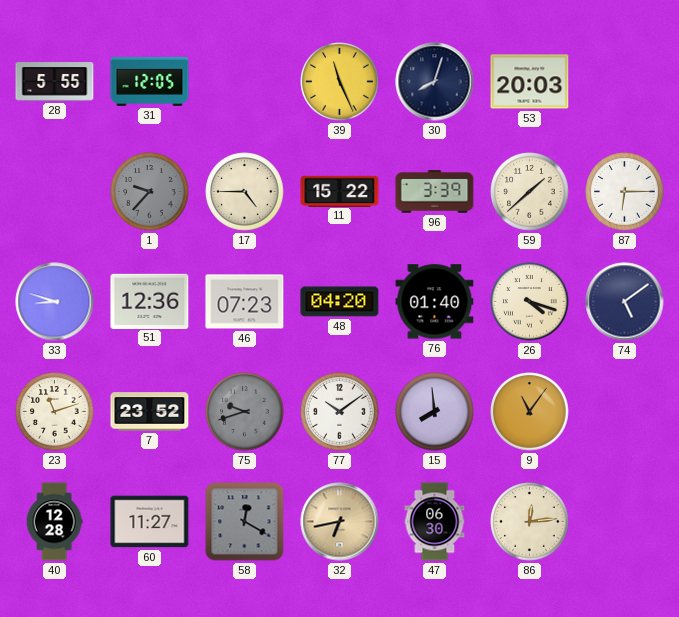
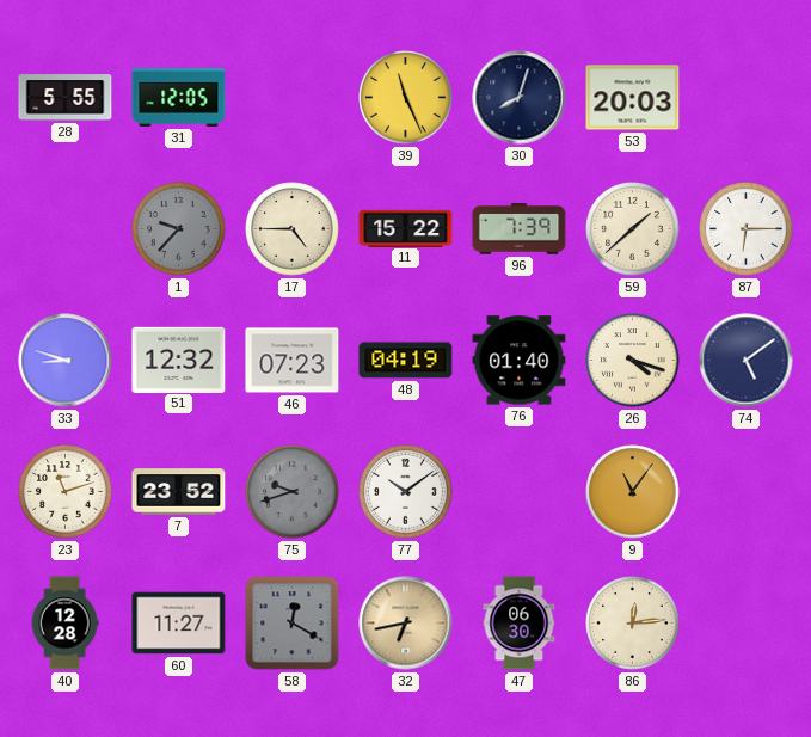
96: 3:39 -> 7:39
51: 12:36 -> 12:32
48: 04:20 -> 04:19
15: 7:59 -> none
